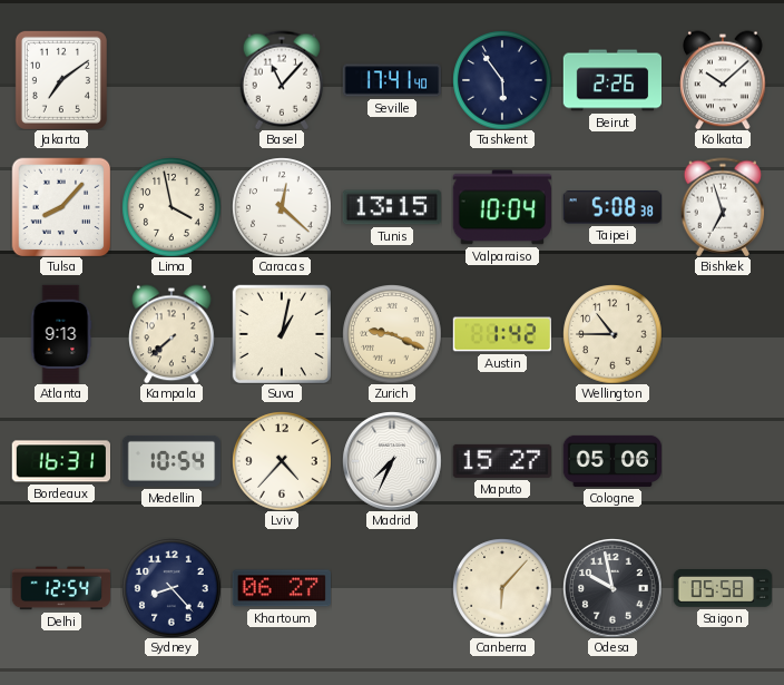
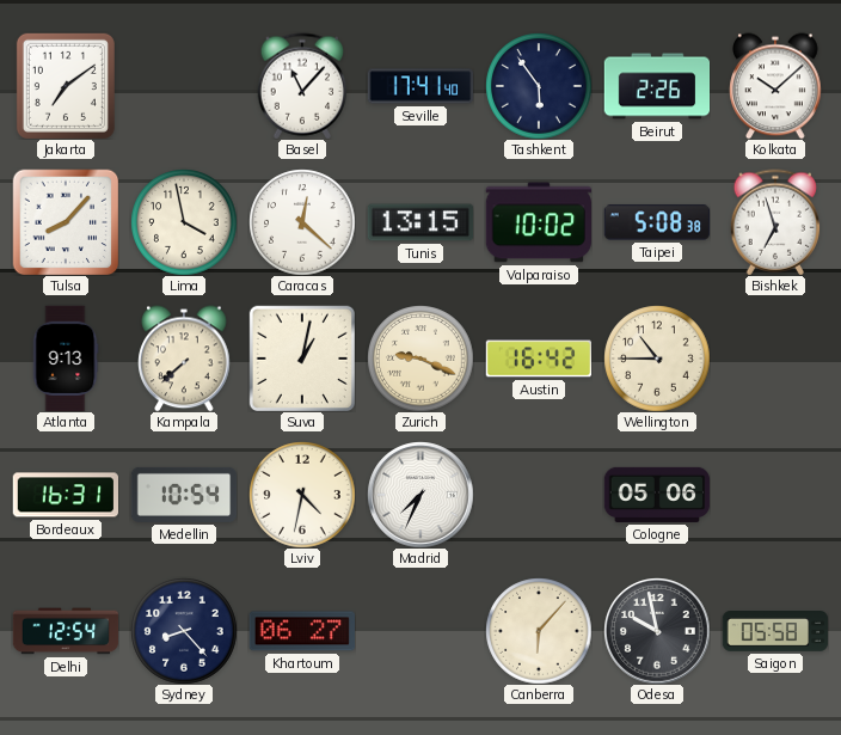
Valparaiso: 10:04 -> 10:02
Austin: 1:42 -> 16:42
Lviv: 4:37 -> 4:32
Maputo: 15:27 -> none
